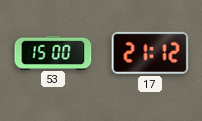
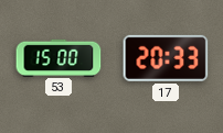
17: 21:12 -> 20:33
